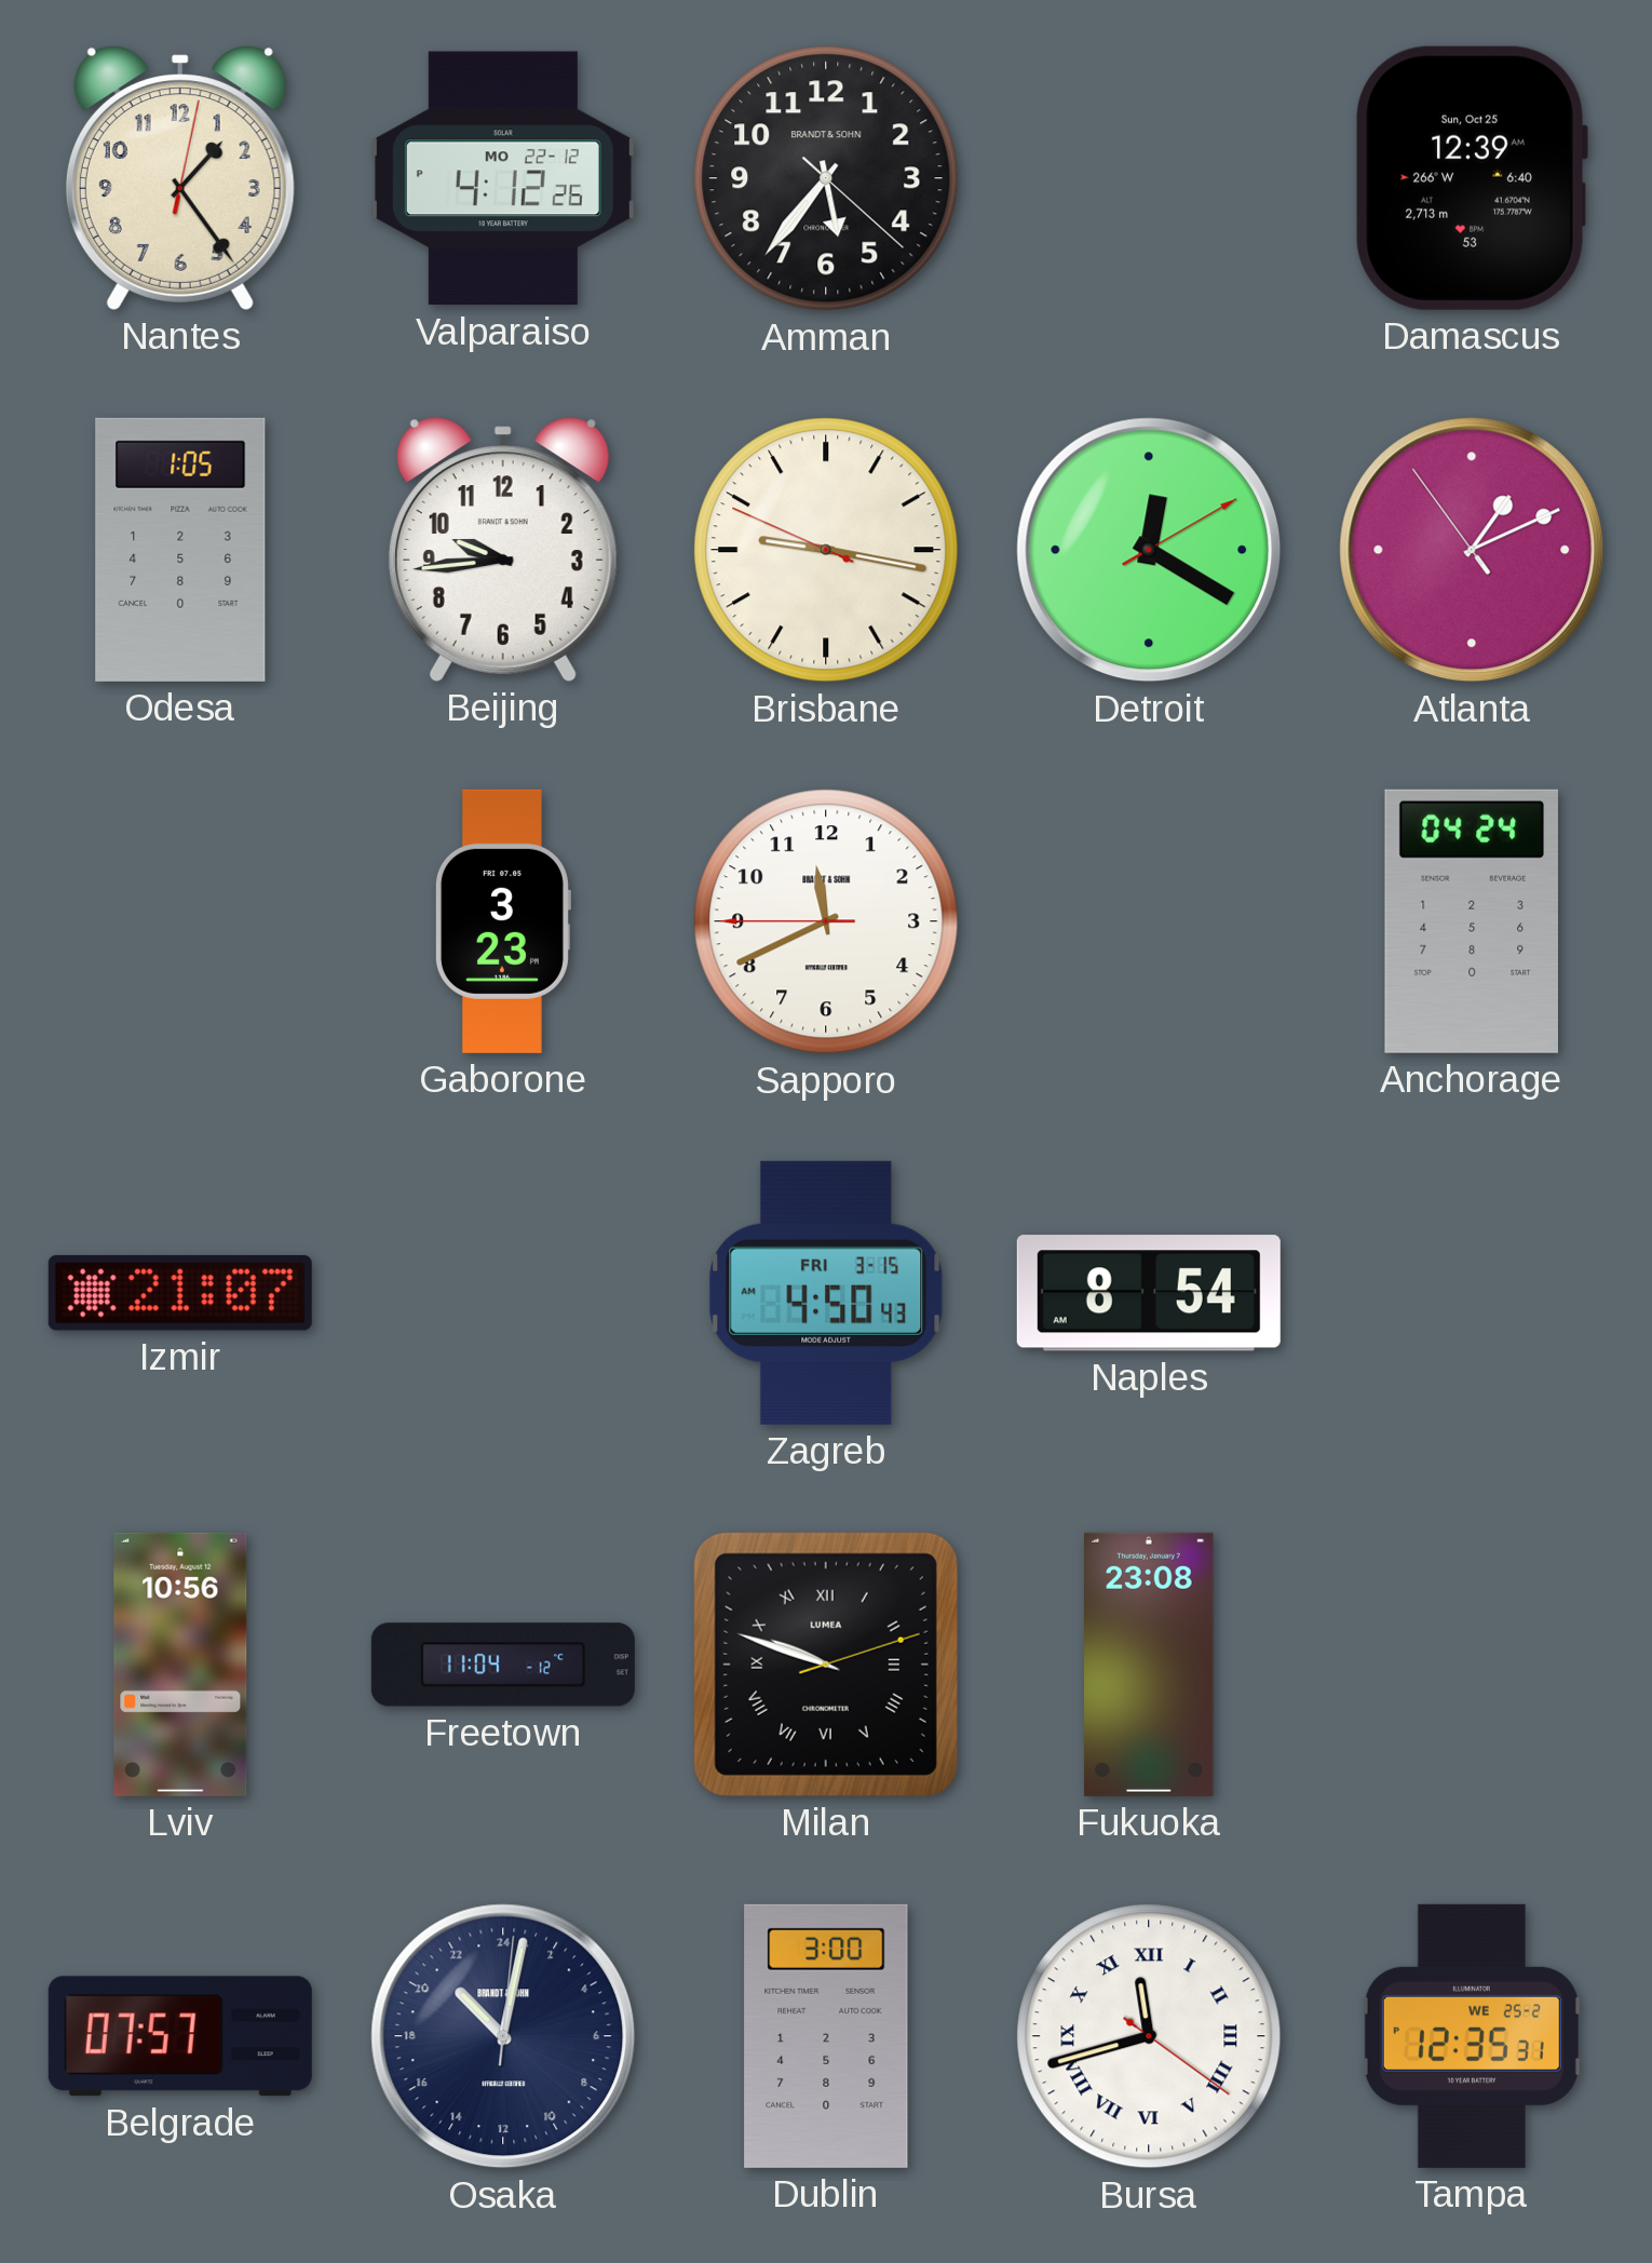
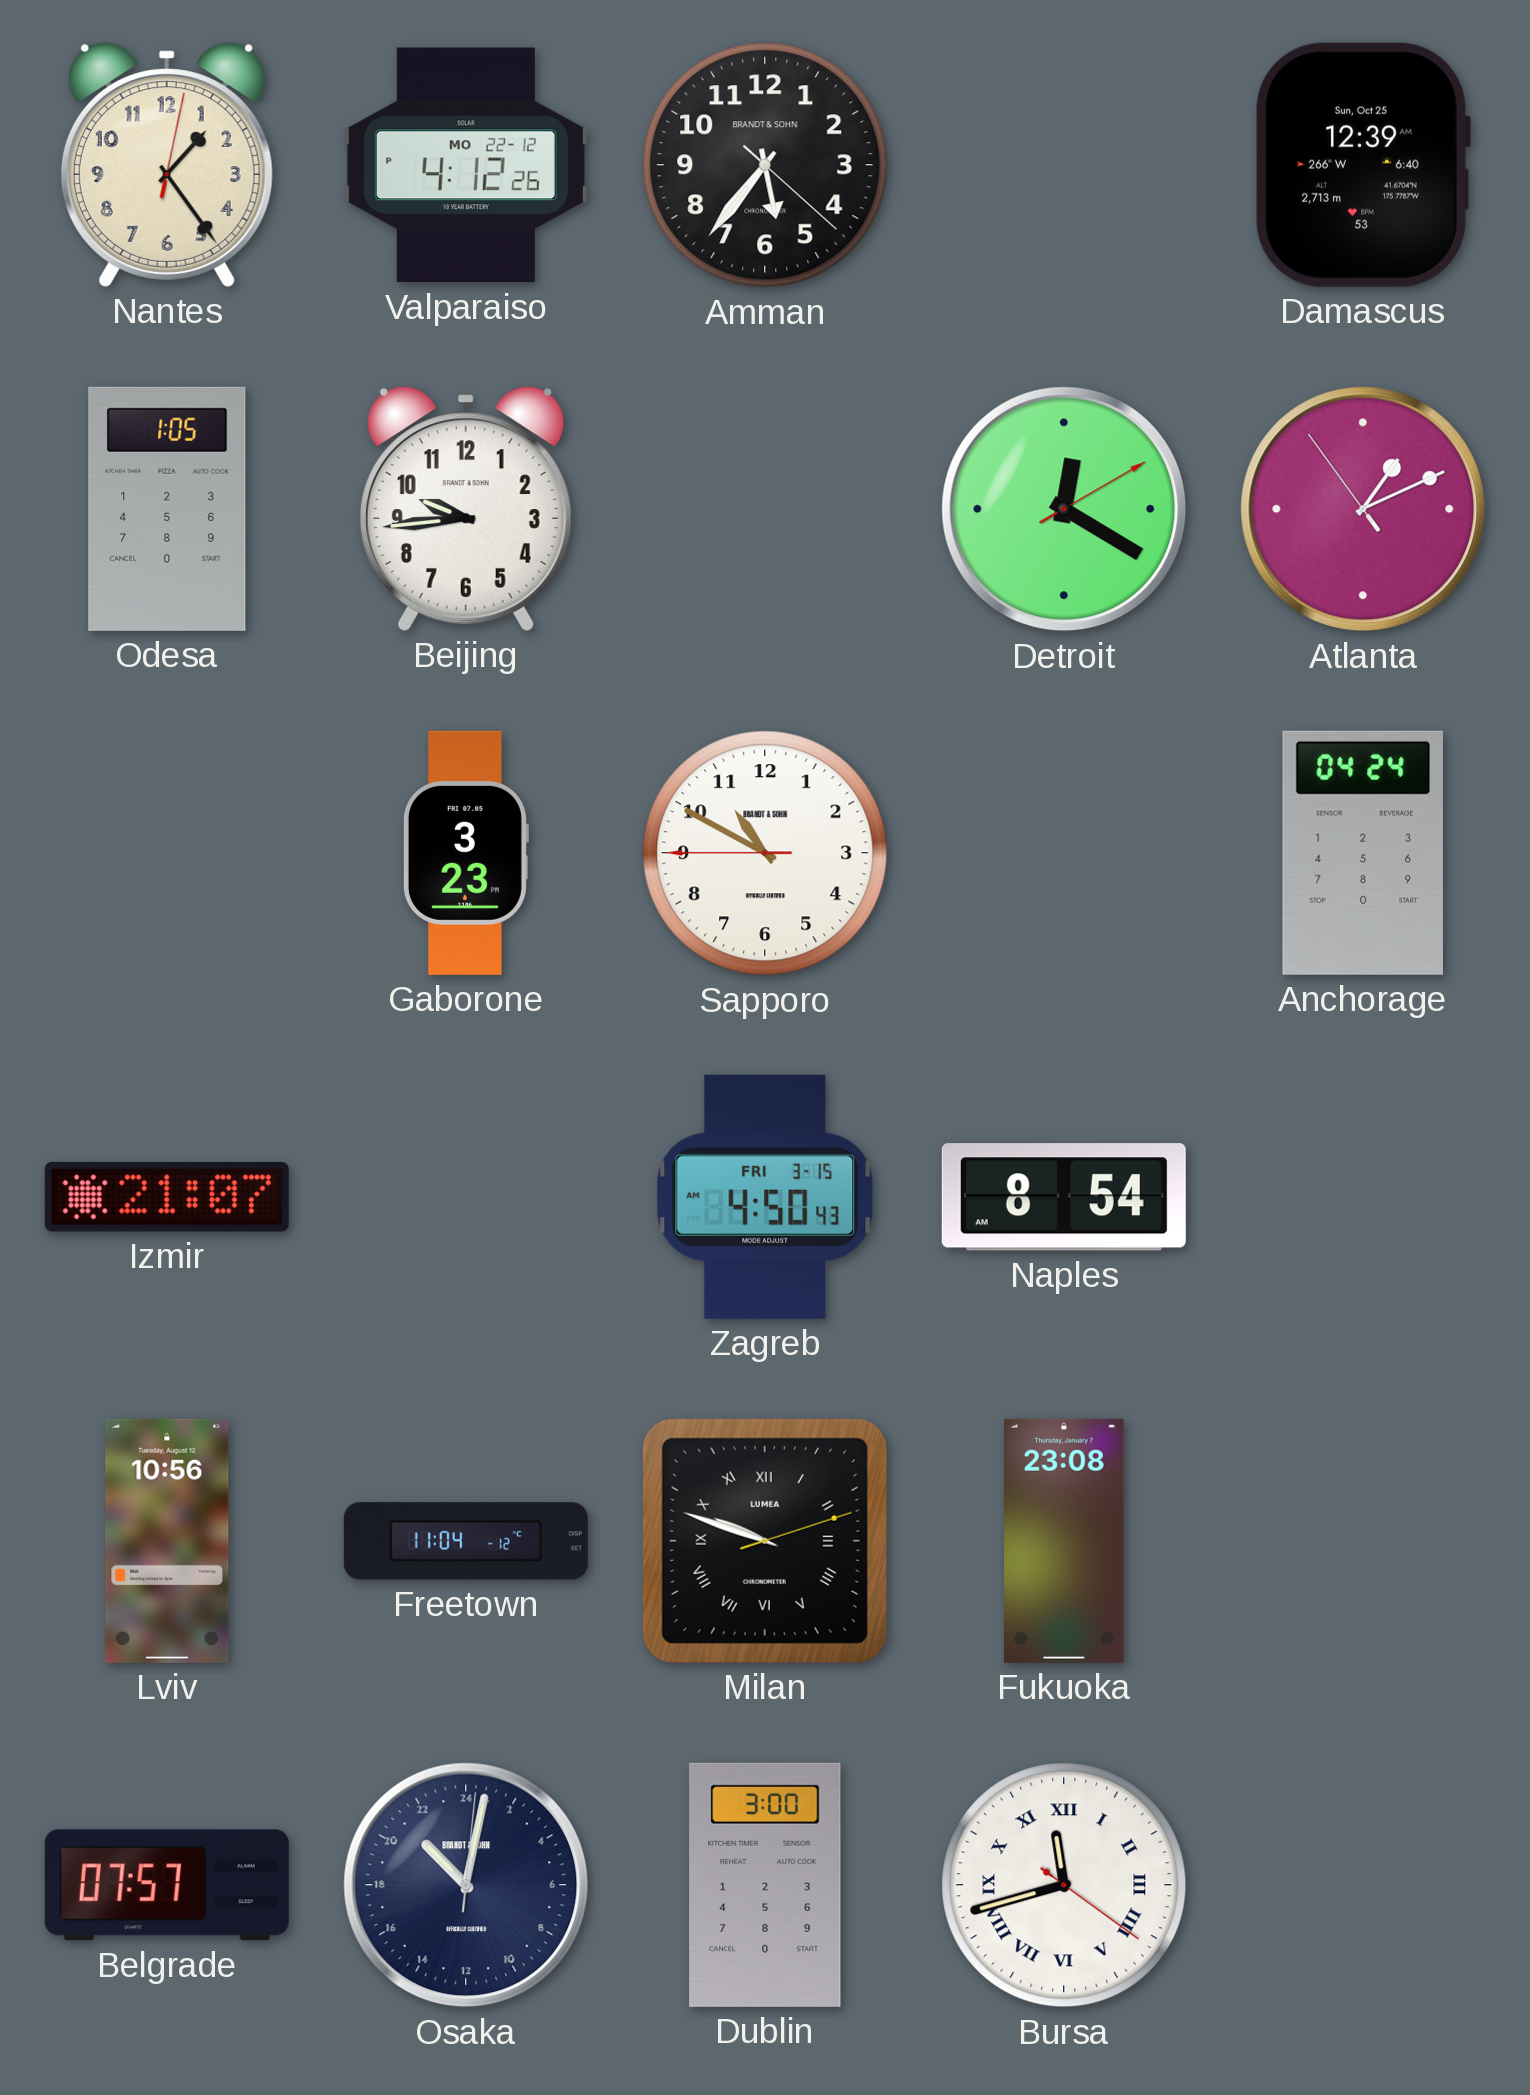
Brisbane: 9:16 -> none
Sapporo: 11:40 -> 10:49
Tampa: 12:35 -> none
